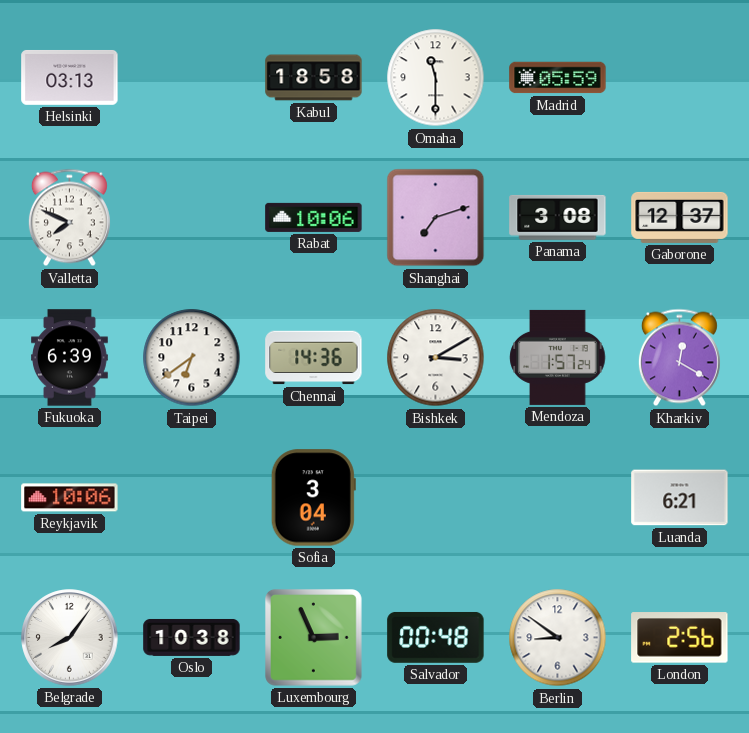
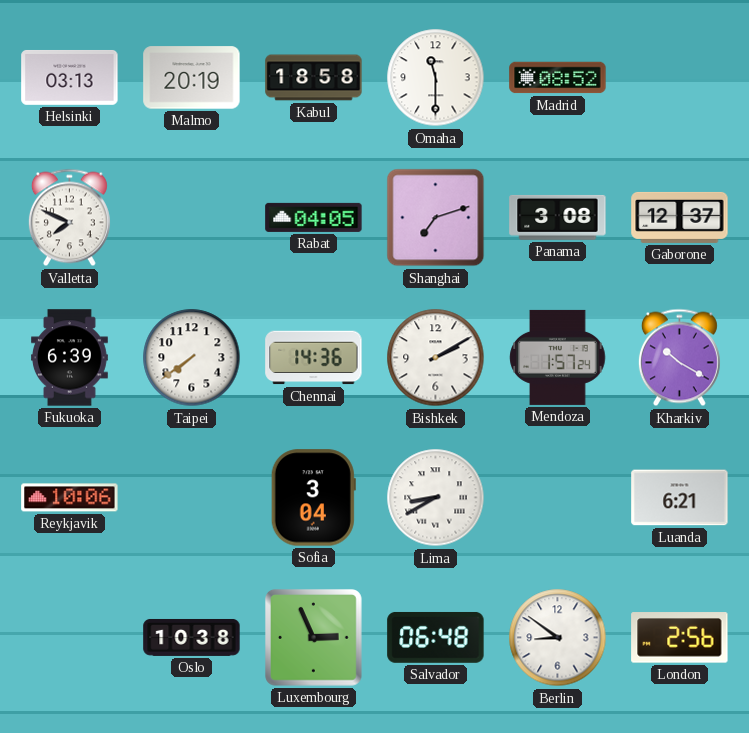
Malmo: none -> 20:19
Madrid: 05:59 -> 08:52
Rabat: 10:06 -> 04:05
Taipei: 6:39 -> 7:39
Bishkek: 3:10 -> 2:10
Kharkiv: 12:20 -> 10:20
Lima: none -> 8:40
Belgrade: 8:06 -> none
Salvador: 00:48 -> 06:48
